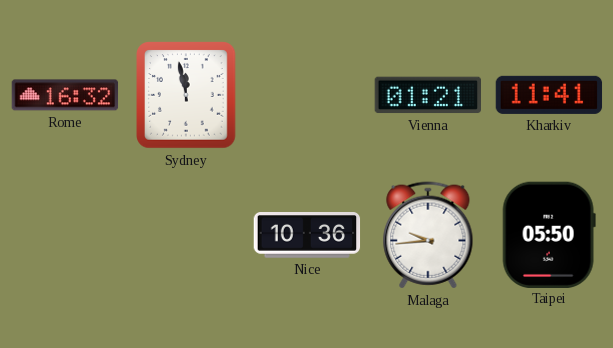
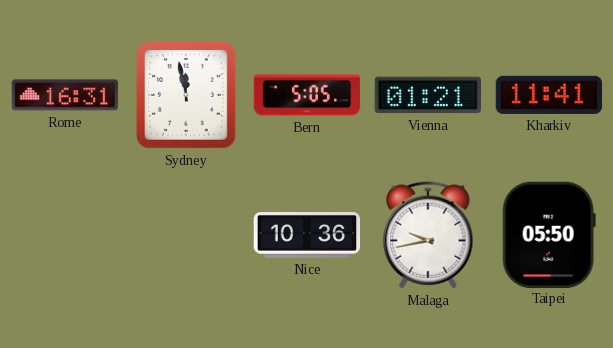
Rome: 16:32 -> 16:31
Bern: none -> 5:05
Malaga: 9:44 -> 9:43
